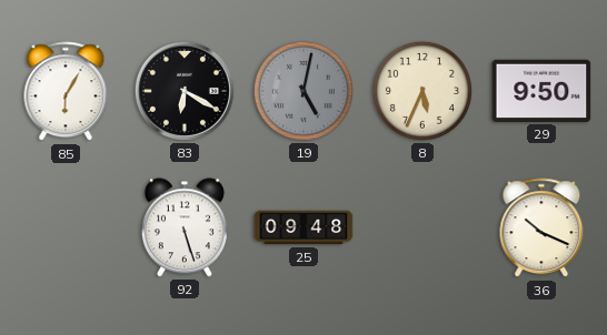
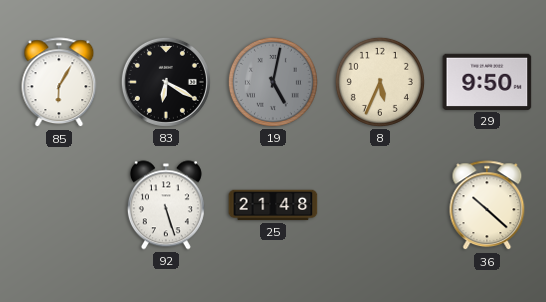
25: 09:48 -> 21:48
36: 10:19 -> 10:22
